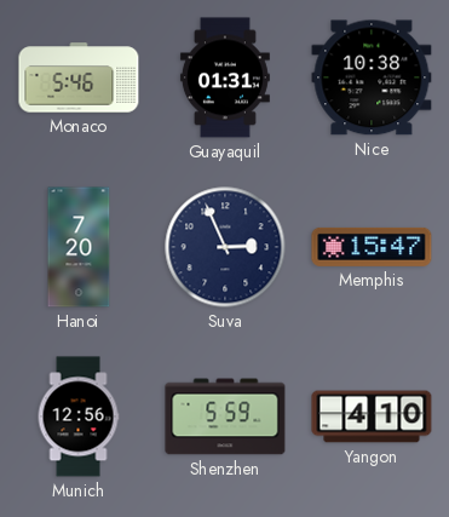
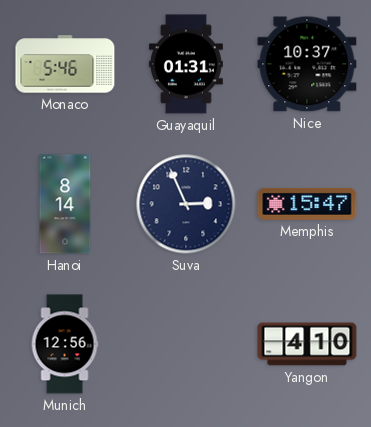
Nice: 10:38 -> 10:37
Hanoi: 7:20 -> 8:14
Shenzhen: 5:59 -> none
